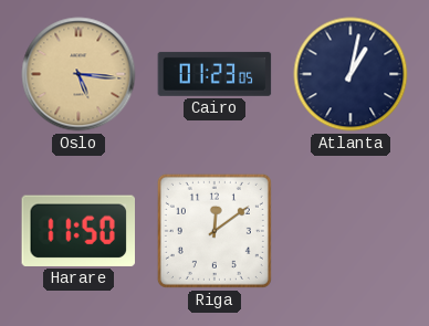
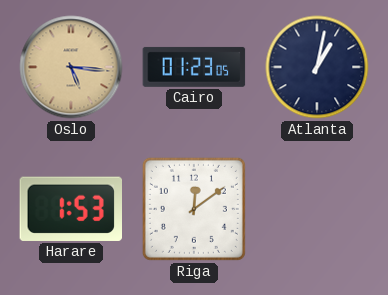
Harare: 11:50 -> 1:53
